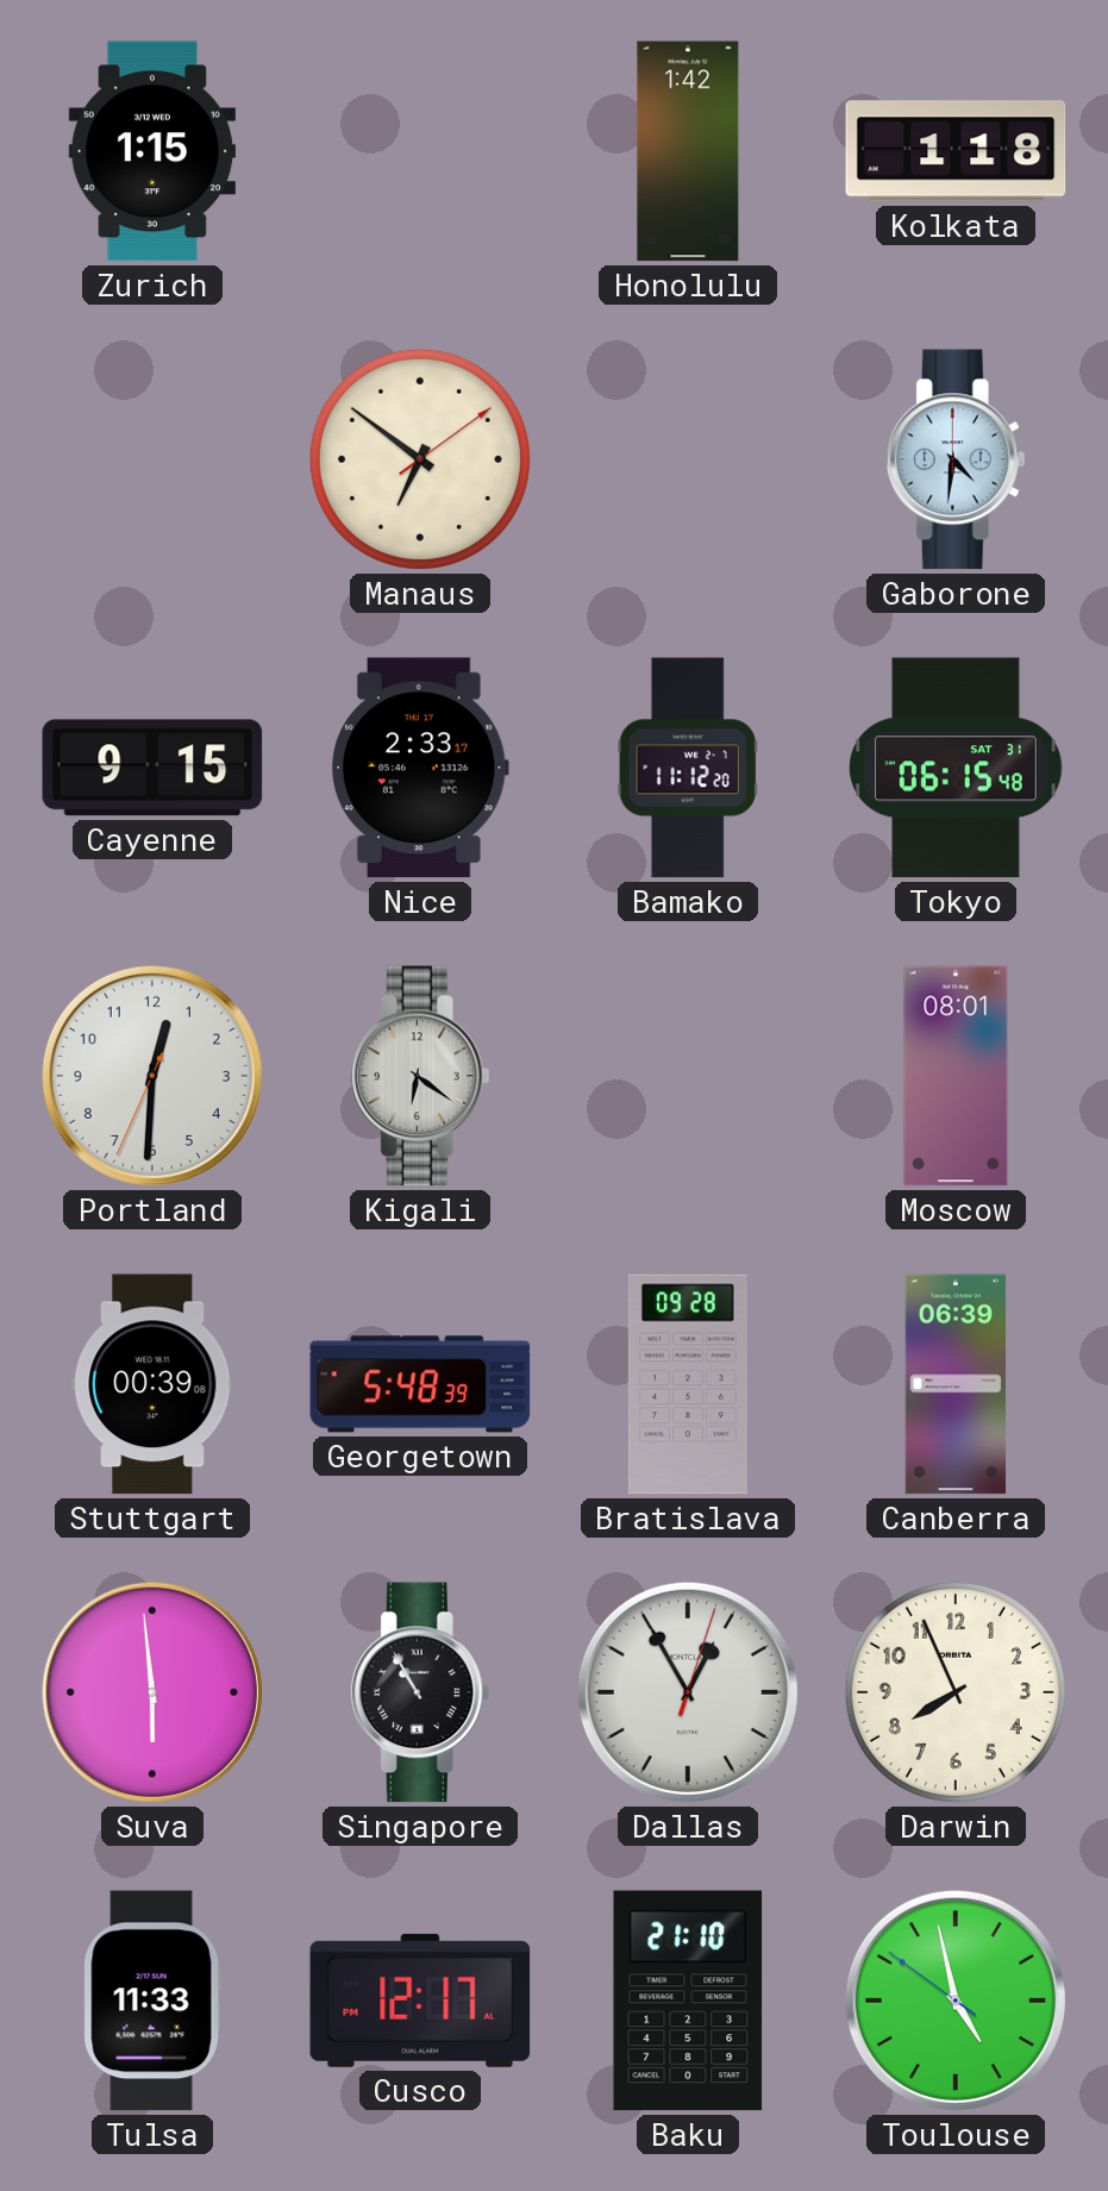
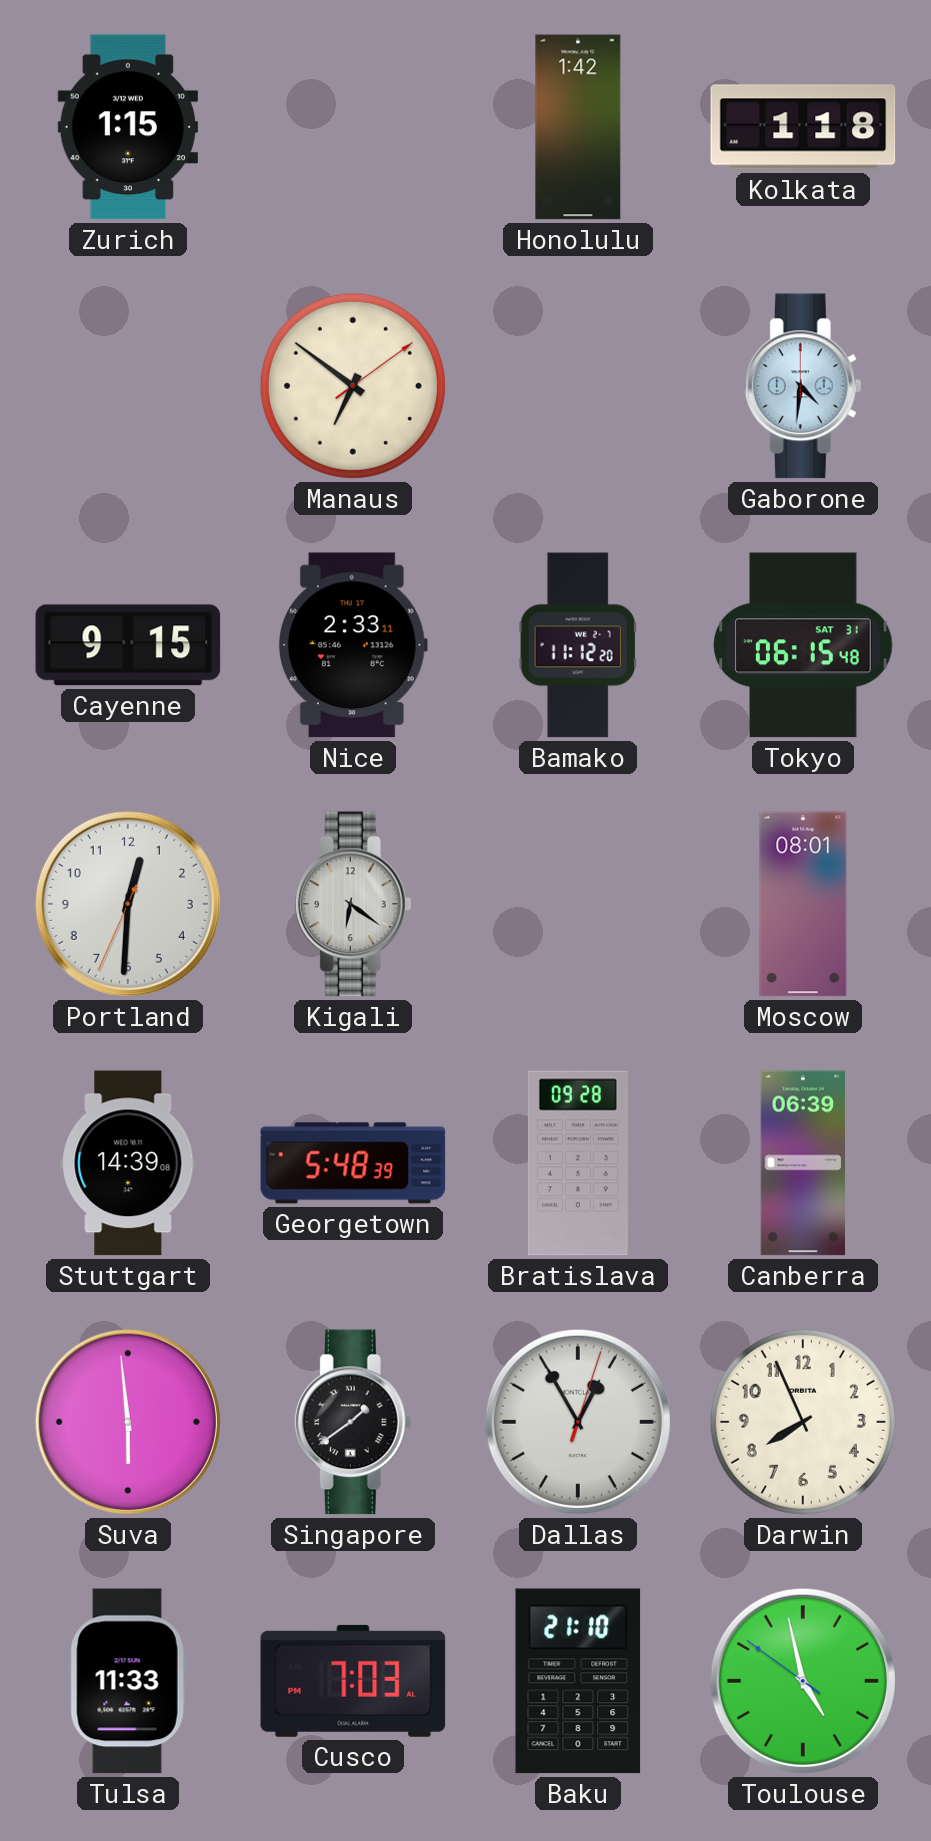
Nice: 2:33:17 -> 2:33:11
Stuttgart: 00:39 -> 14:39
Singapore: 10:55 -> 1:39
Cusco: 12:17 -> 7:03
